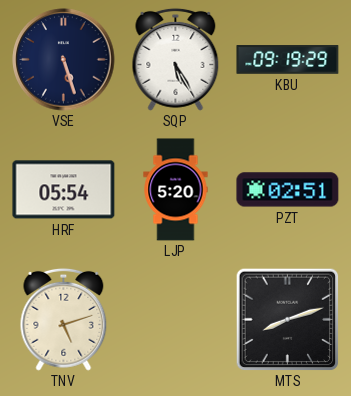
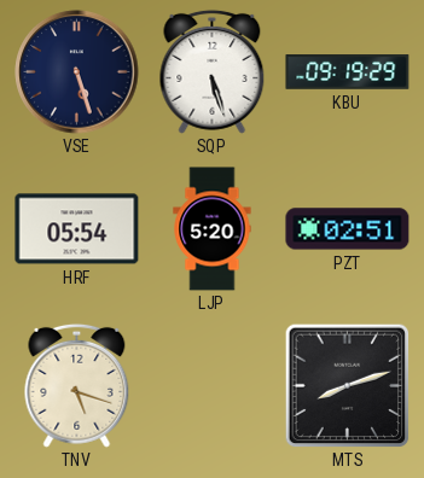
SQP: 5:25 -> 5:27
TNV: 5:12 -> 5:18
